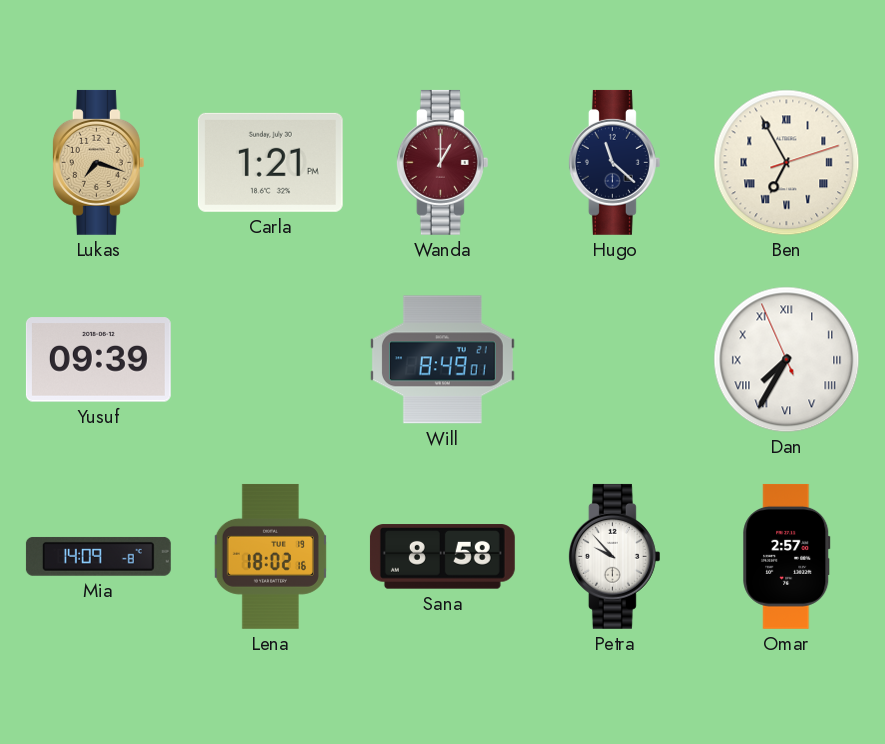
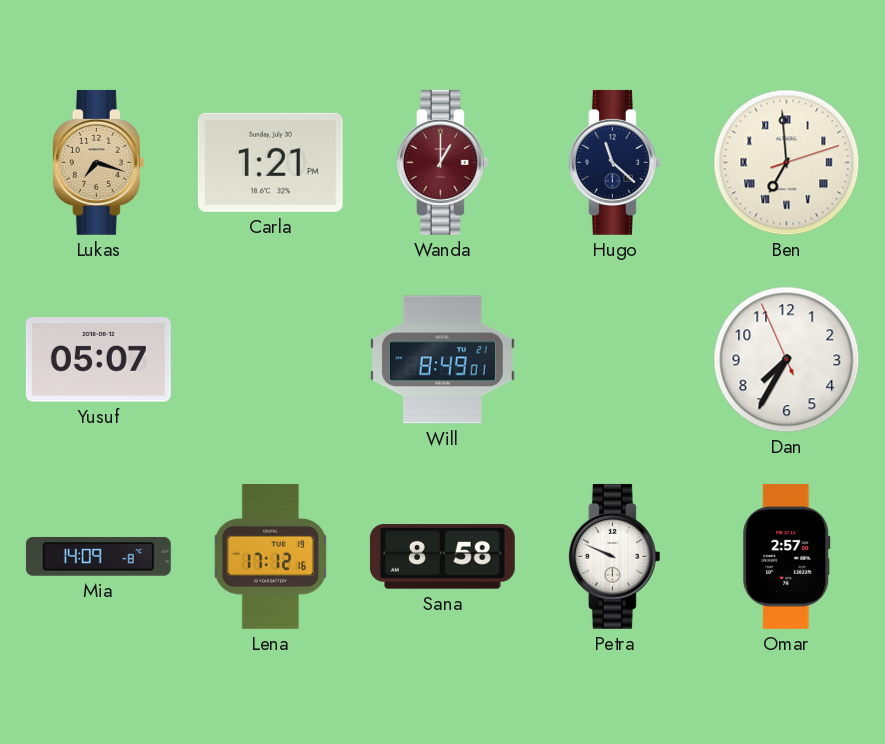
Ben: 6:55 -> 6:59
Yusuf: 09:39 -> 05:07
Dan numerals: Roman -> Arabic
Lena: 18:02 -> 17:12
Petra: 9:53 -> 9:49
